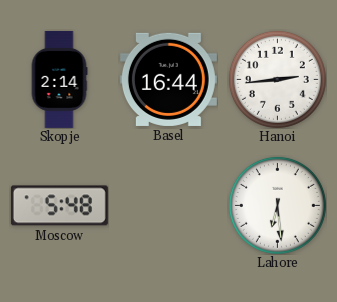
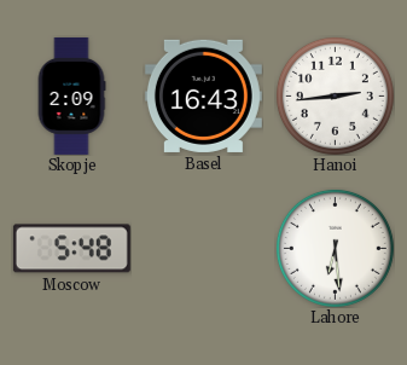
Skopje: 2:14 -> 2:09
Basel: 16:44 -> 16:43
